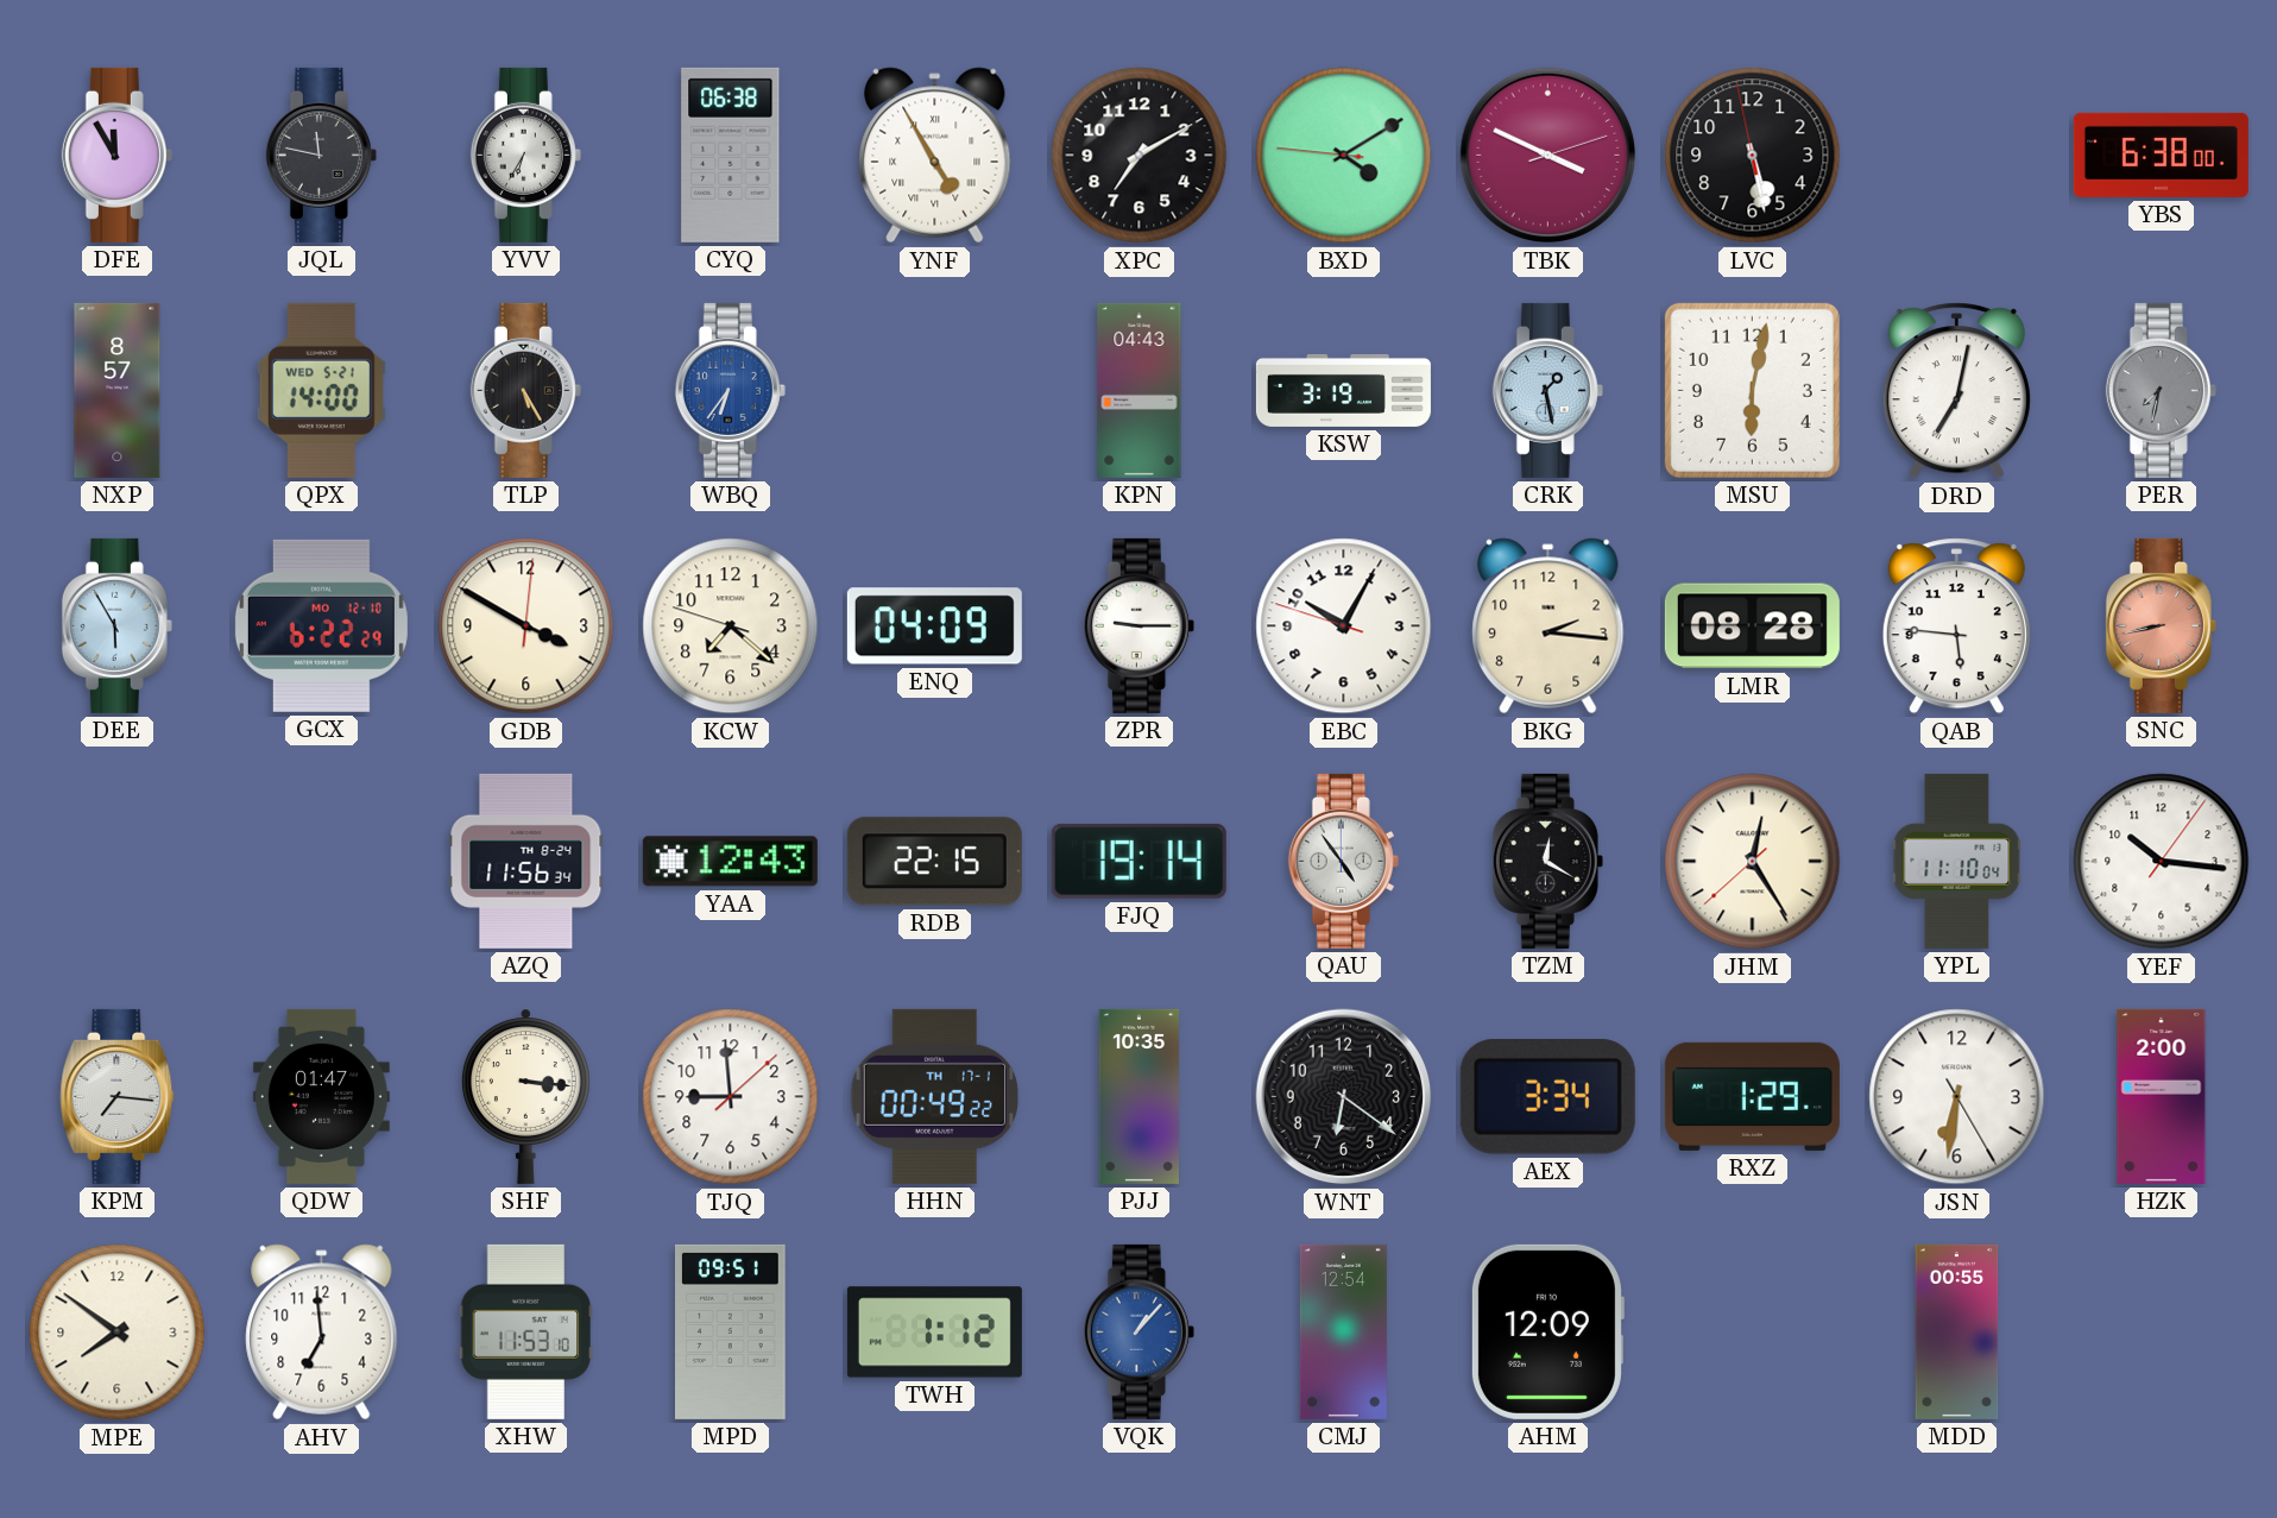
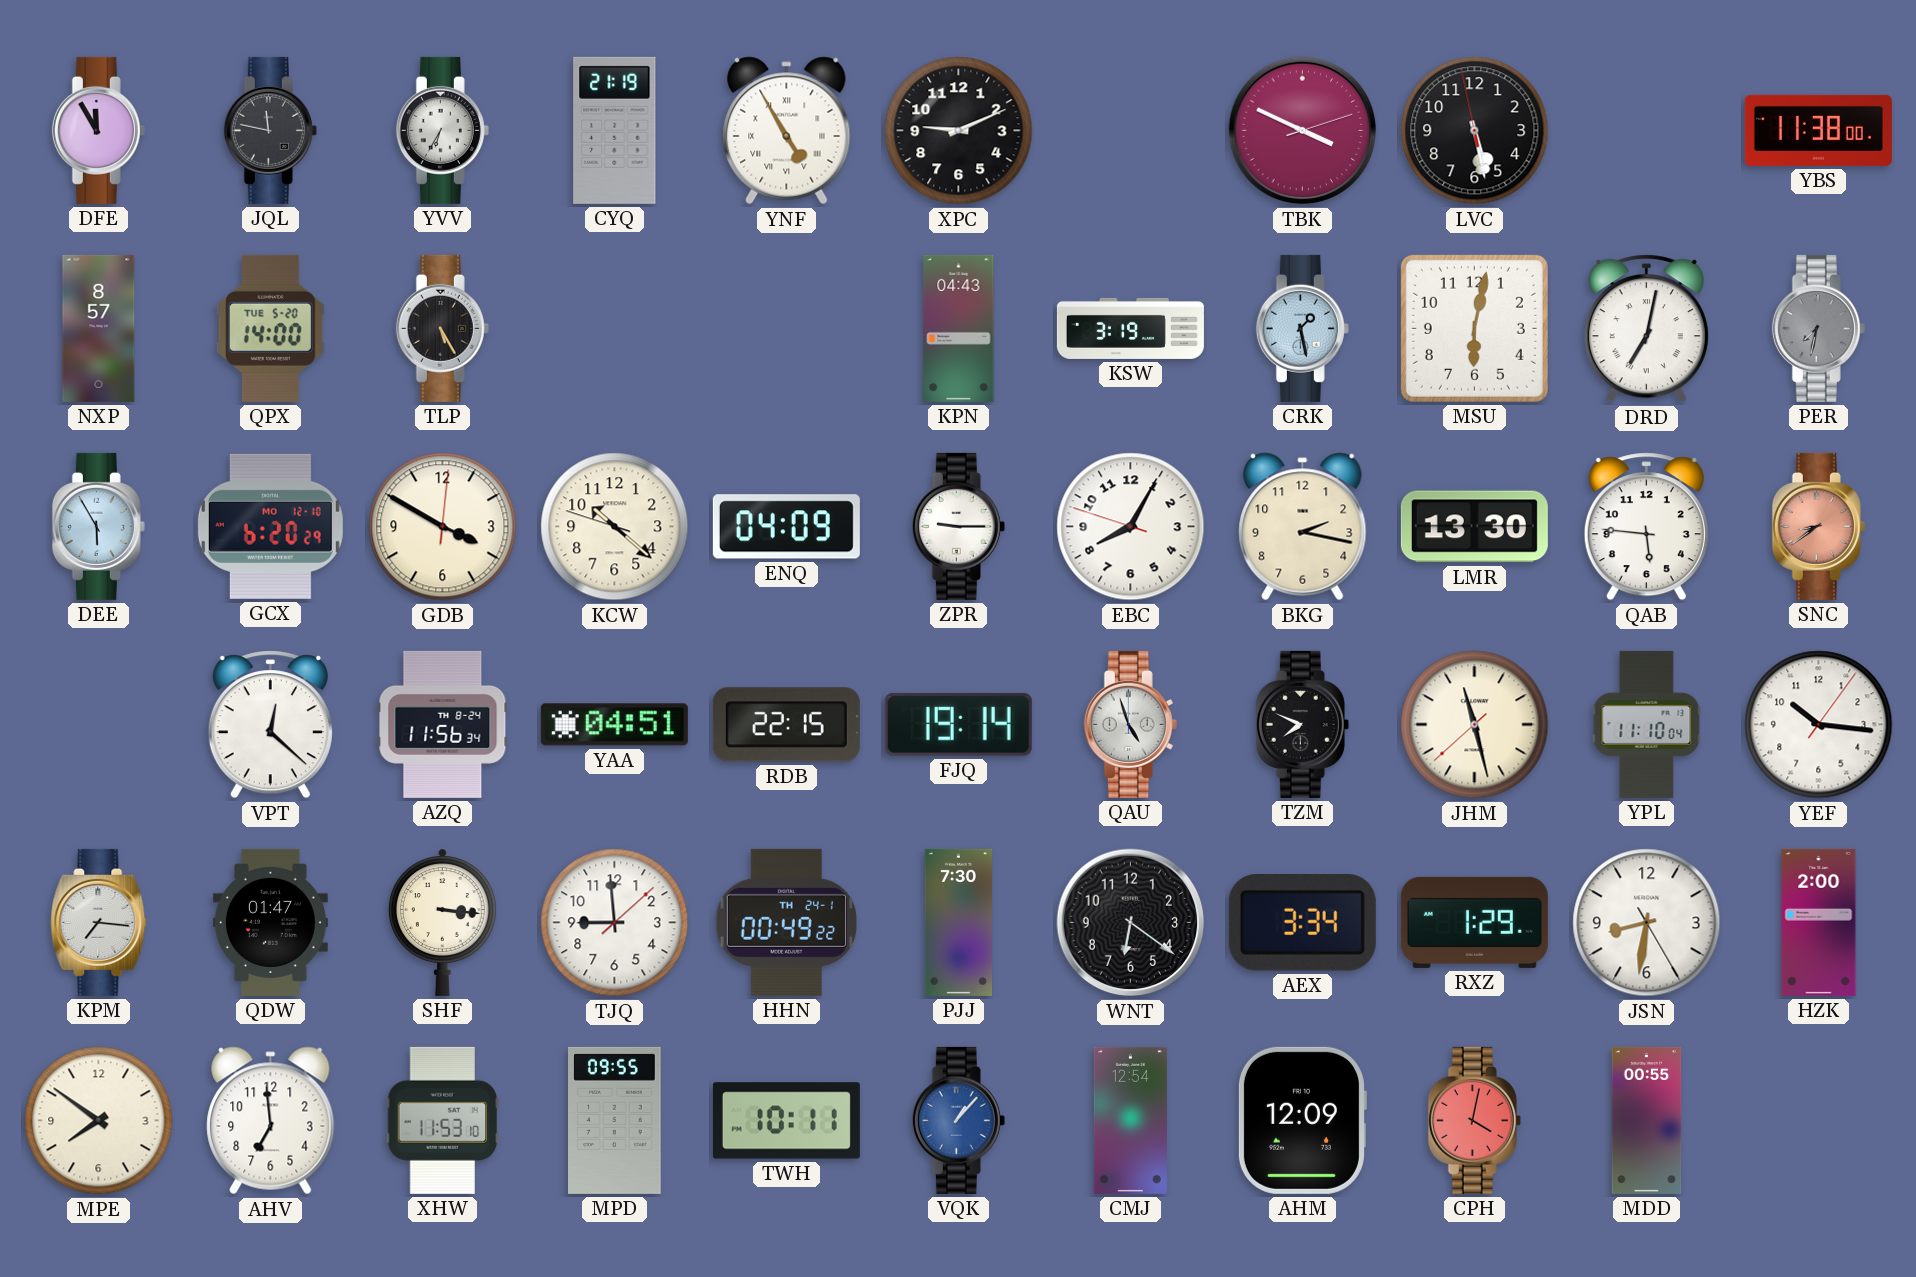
CYQ: 06:38 -> 21:19
XPC: 7:10 -> 9:11
BXD: 4:09 -> none
YBS: 6:38 -> 11:38
QPX date: WED 5-21 -> TUE 5-20
WBQ: 6:36 -> none
GCX: 6:22 -> 6:20
KCW: 7:21 -> 10:21
EBC: 10:04 -> 8:04
BKG: 2:16 -> 2:17
LMR: 08:28 -> 13:30
SNC: 8:43 -> 8:39
VPT: none -> 12:22
YAA: 12:43 -> 04:51
QAU: 4:54 -> 4:57
TZM: 12:20 -> 7:49
JHM: 12:24 -> 11:27
HHN date: TH 17-1 -> TH 24-1
PJJ: 10:35 -> 7:30
JSN: 6:31 -> 8:31
MPD: 09:51 -> 09:55
TWH: 1:12 -> 10:11
CPH: none -> 4:02
